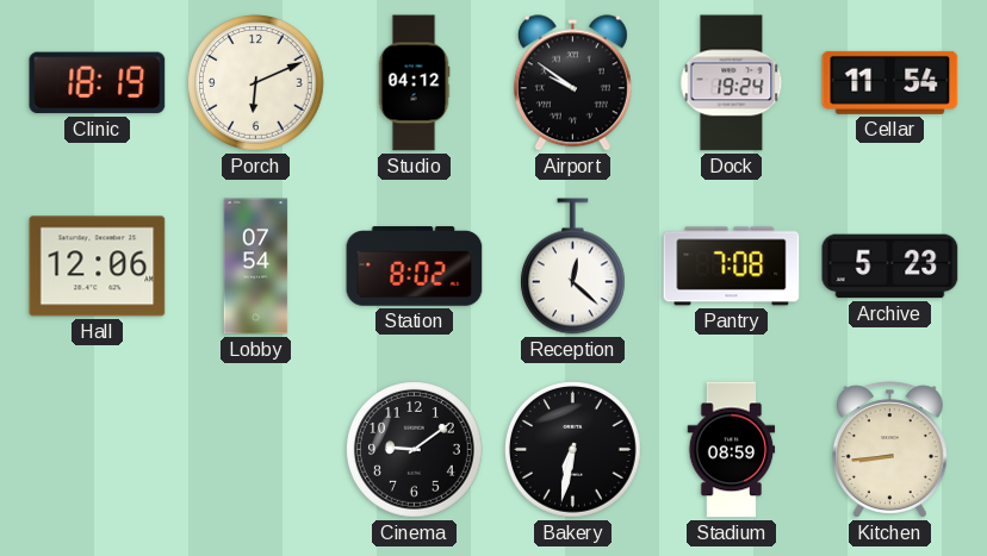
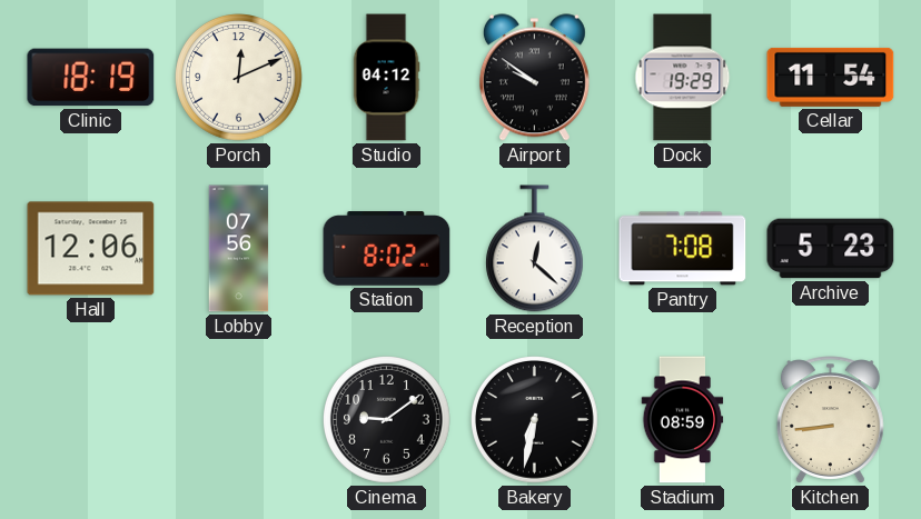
Porch: 6:11 -> 12:11
Dock: 19:24 -> 19:29
Lobby: 07:54 -> 07:56
